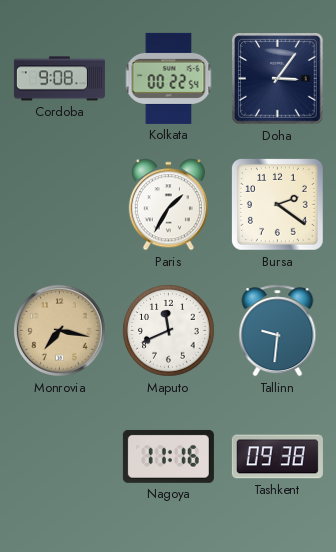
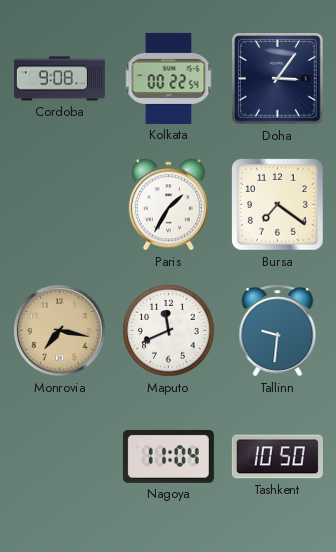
Bursa: 2:21 -> 7:21
Nagoya: 11:16 -> 11:04
Tashkent: 09:38 -> 10:50
